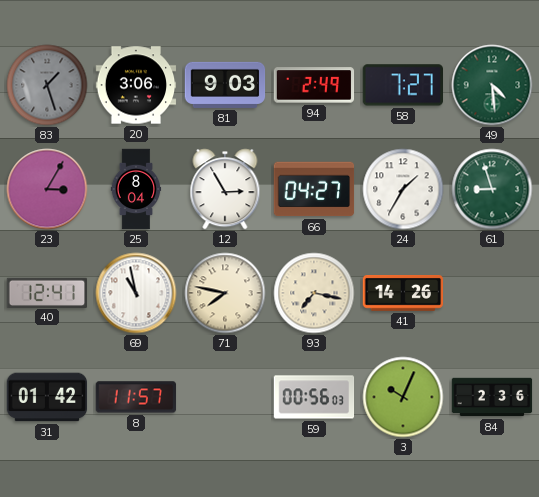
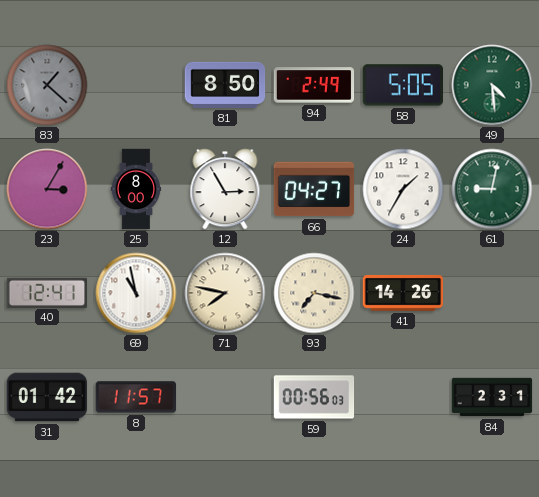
83: 1:27 -> 1:22
20: 3:06 -> none
81: 9:03 -> 8:50
58: 7:27 -> 5:05
25: 8:04 -> 8:00
61: 8:57 -> 9:02
3: 10:04 -> none
84: 2:36 -> 2:31
